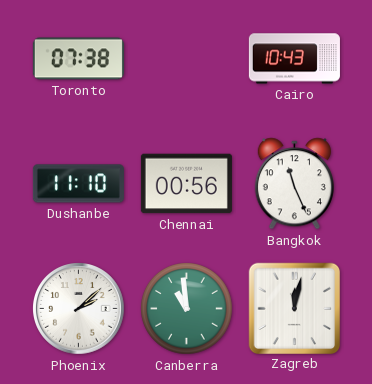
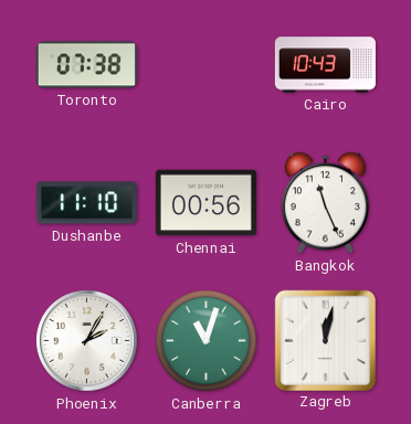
Phoenix: 2:08 -> 2:05
Canberra: 10:59 -> 11:03
